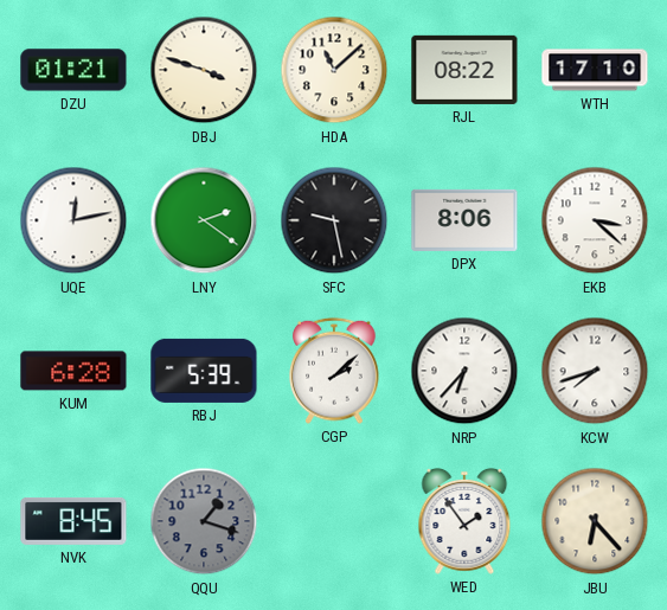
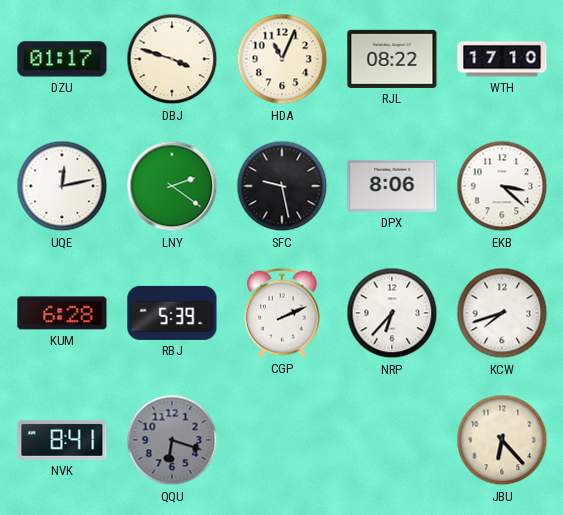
DZU: 01:21 -> 01:17
HDA: 11:08 -> 11:04
CGP: 2:08 -> 2:11
NVK: 8:45 -> 8:41
QQU: 1:18 -> 6:18
WED: 1:54 -> none
